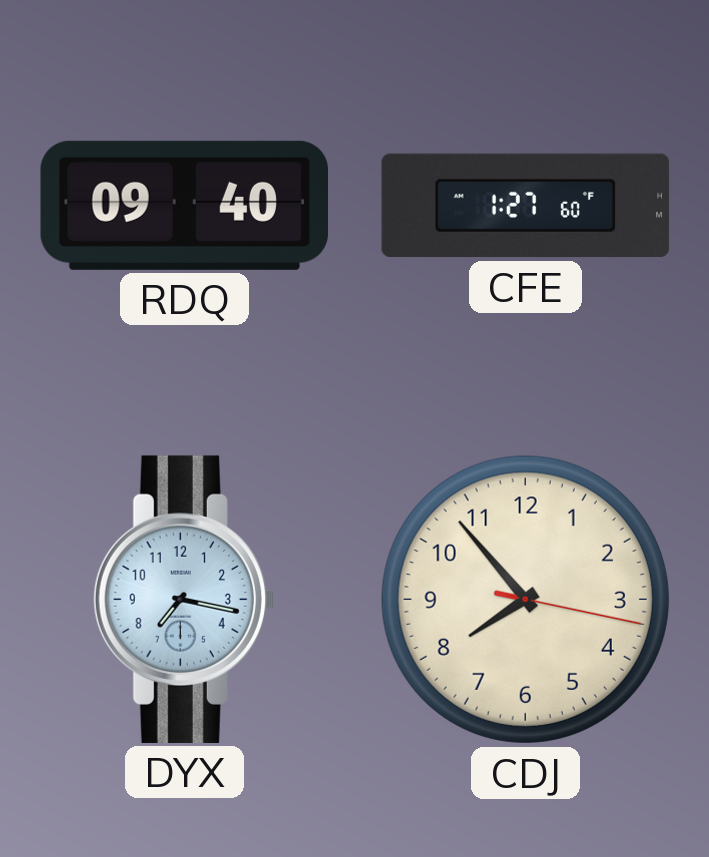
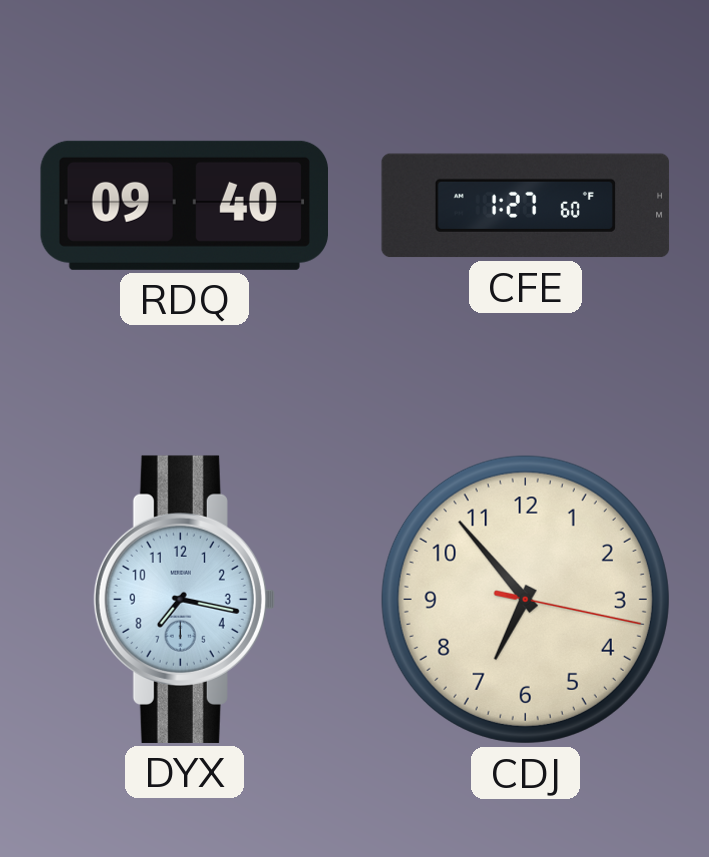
CDJ: 7:53 -> 6:53
